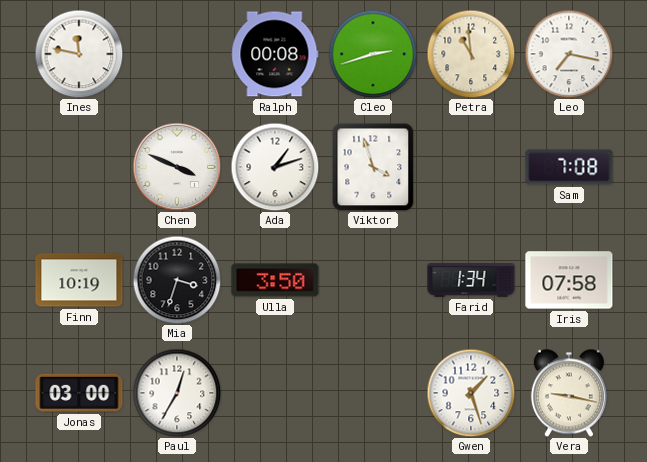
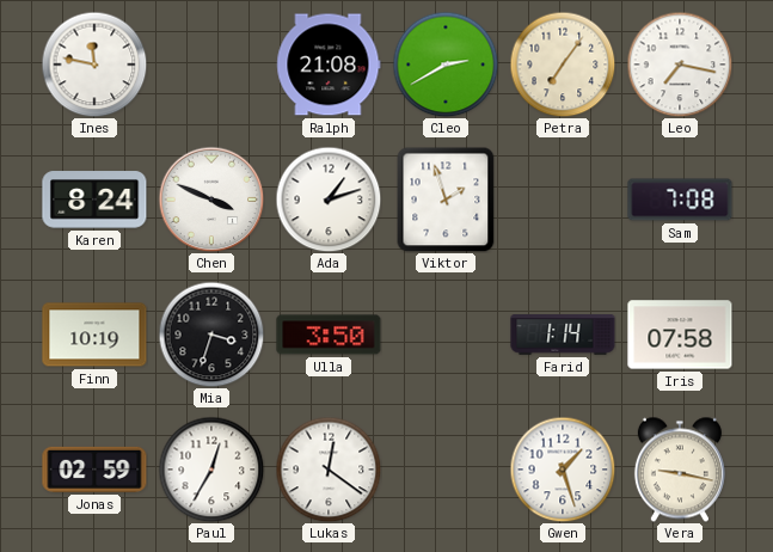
Ralph: 00:08 -> 21:08
Cleo: 2:42 -> 2:40
Petra: 10:59 -> 7:06
Karen: none -> 8:24
Viktor: 3:57 -> 1:57
Farid: 1:34 -> 1:14
Jonas: 03:00 -> 02:59
Lukas: none -> 12:21
